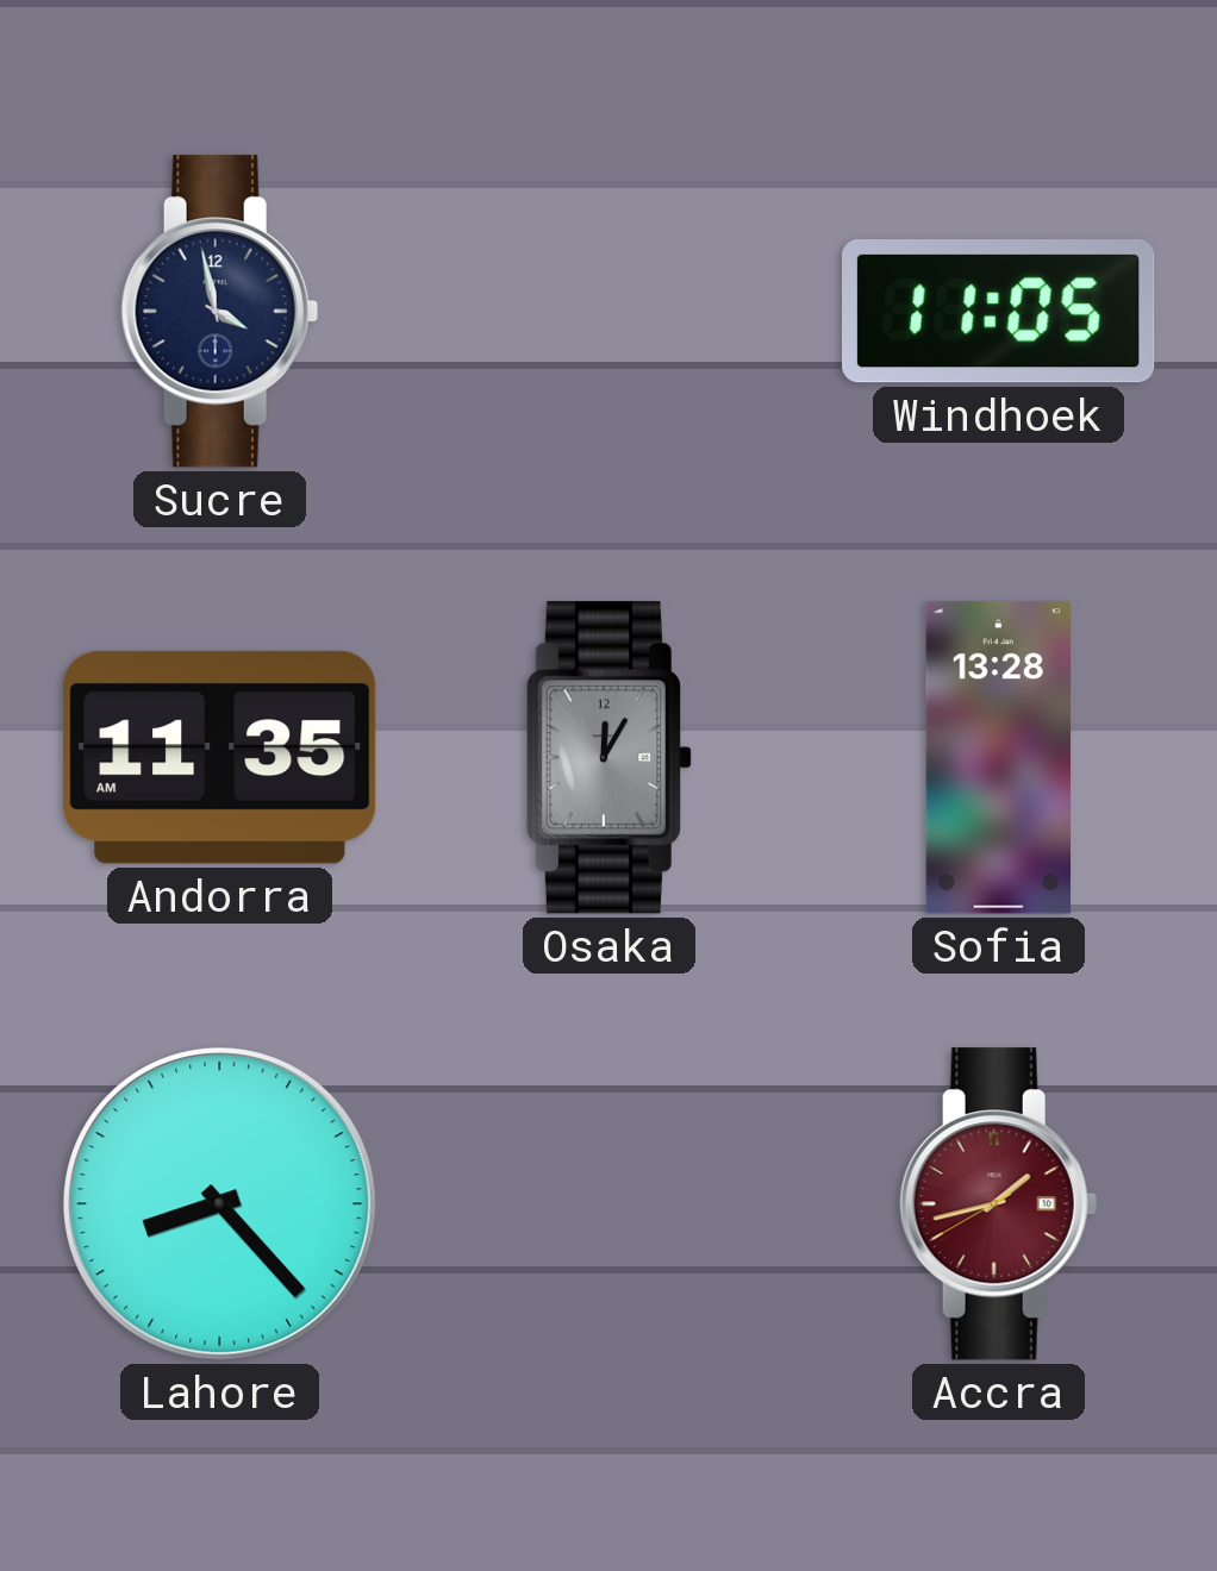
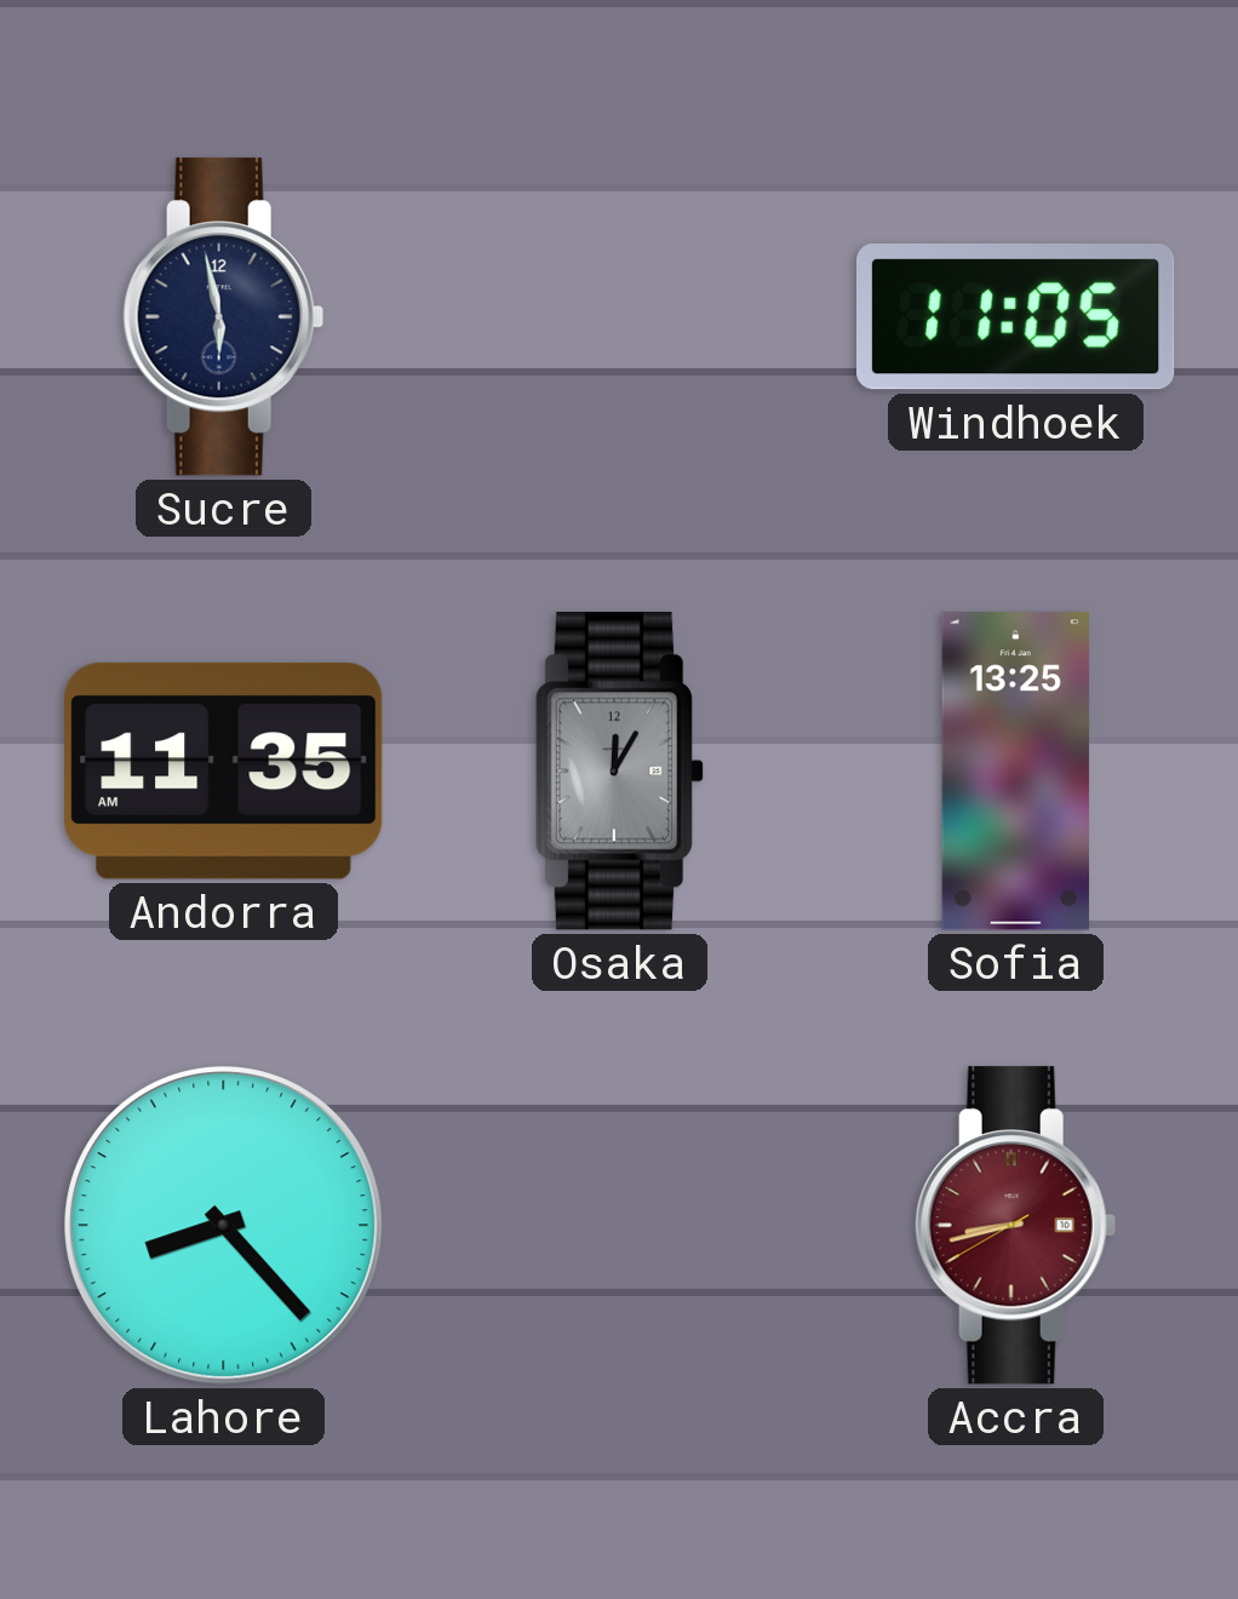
Sucre: 3:58 -> 5:58
Sofia: 13:28 -> 13:25
Accra: 1:42 -> 8:42
